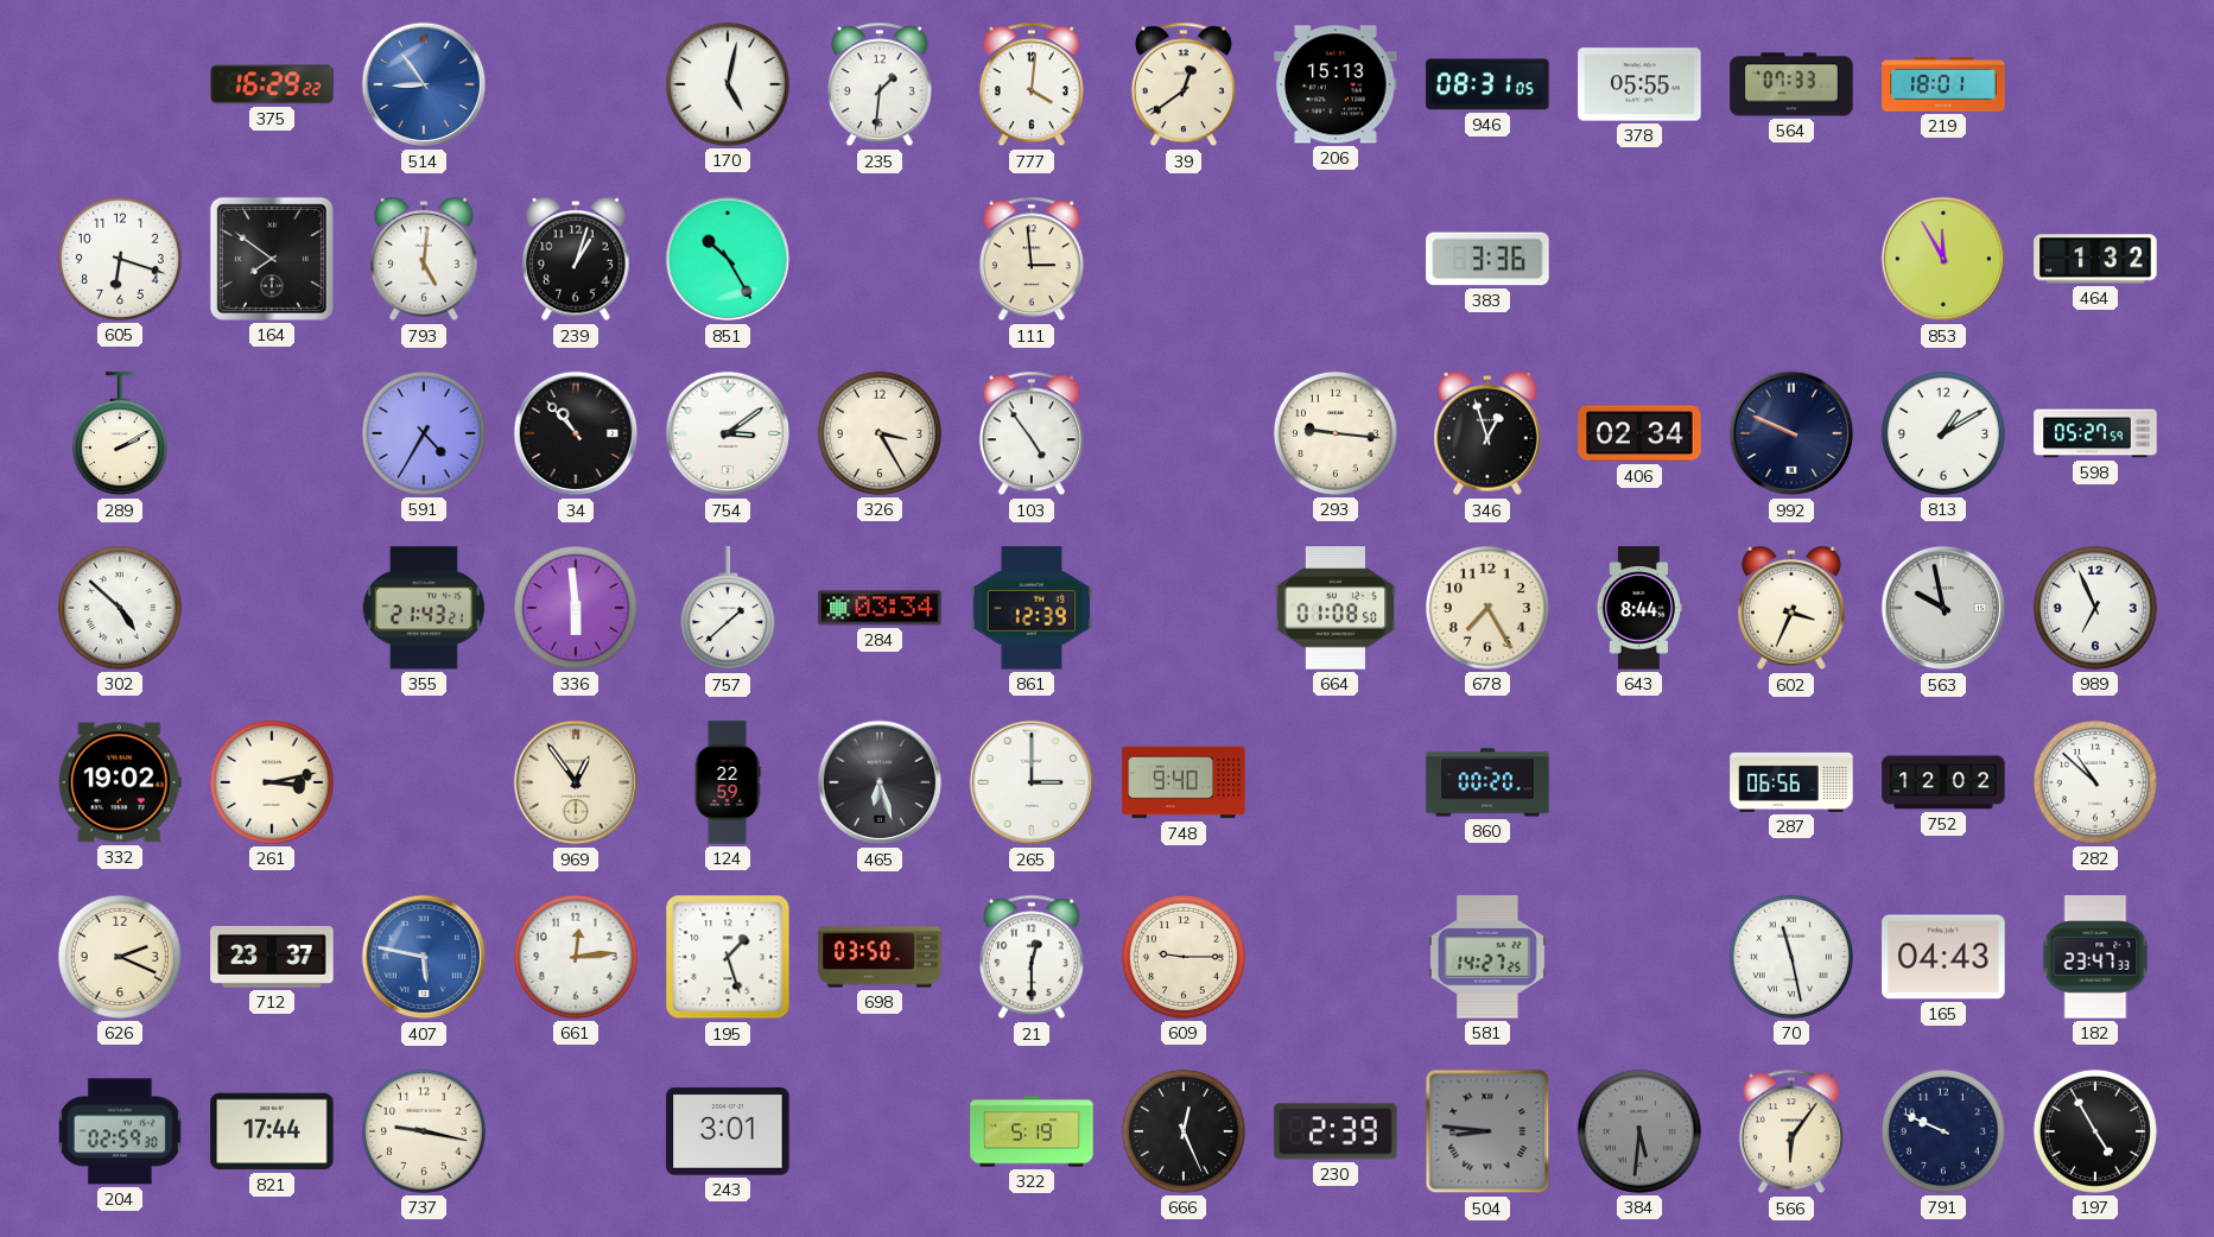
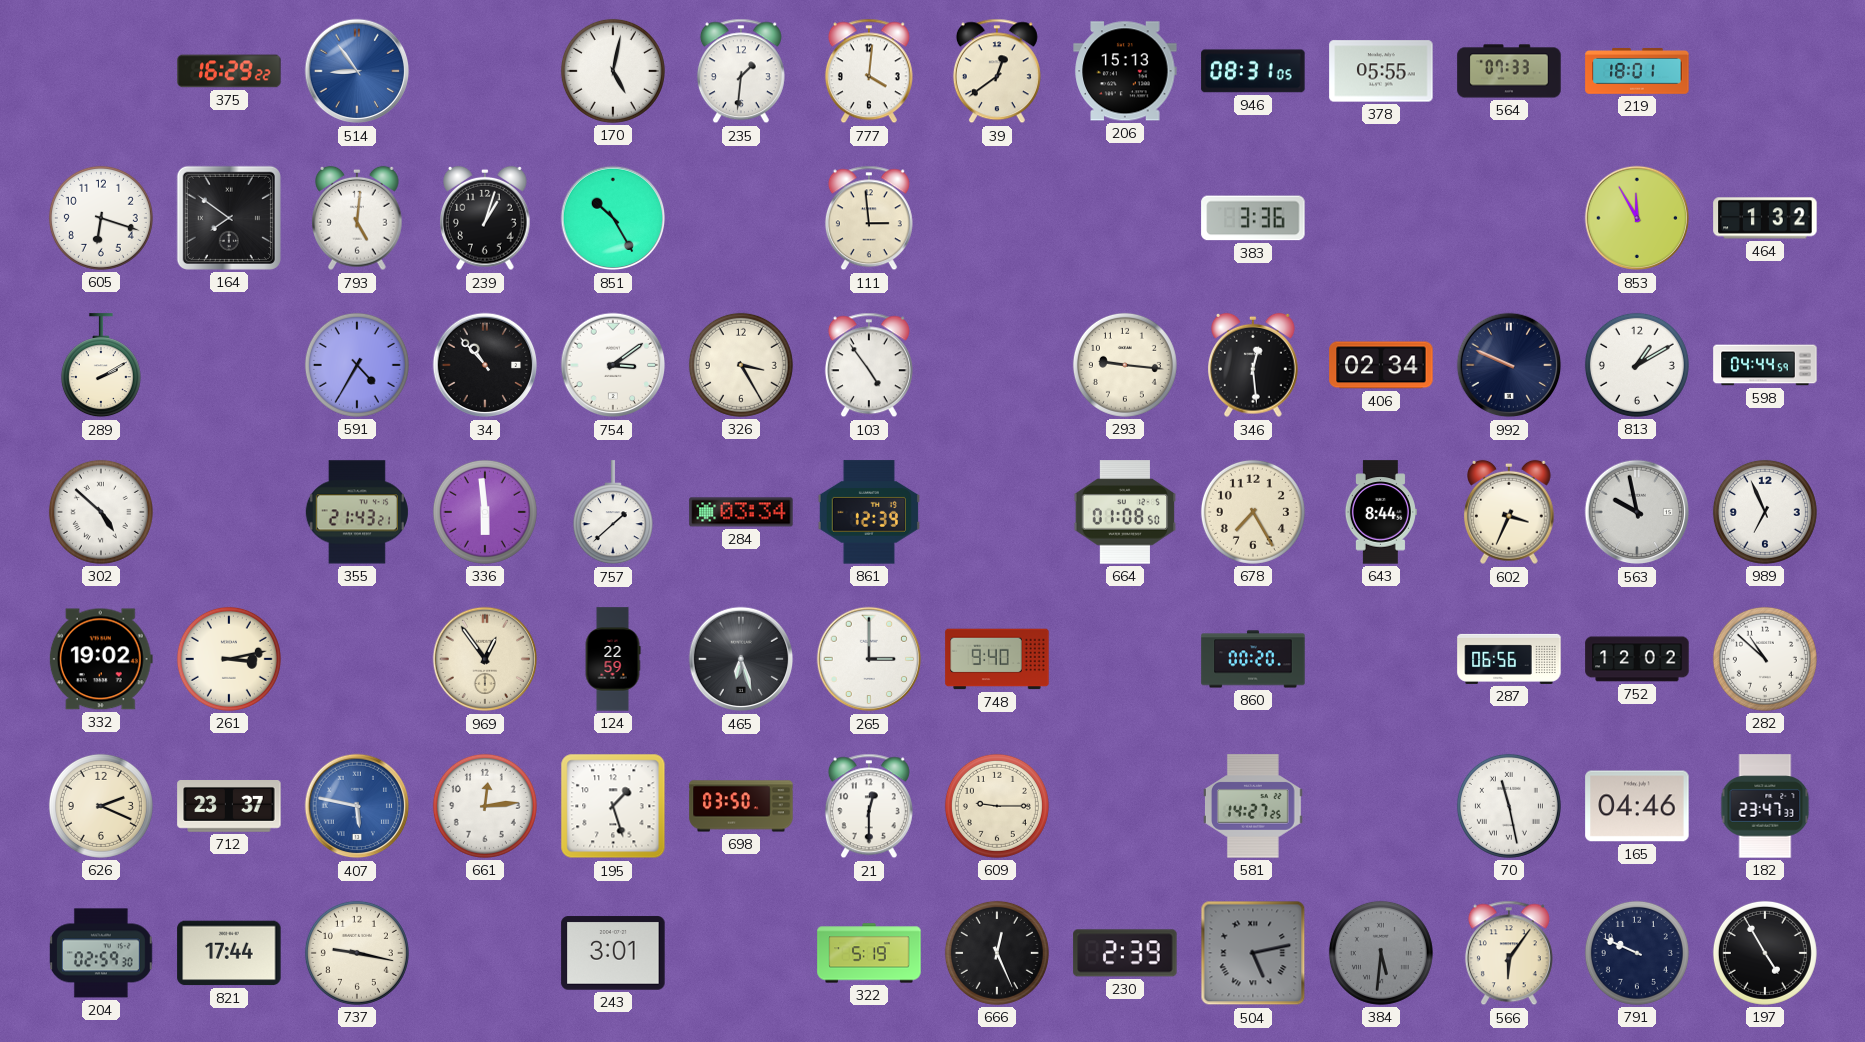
346: 12:57 -> 12:29
598: 05:27 -> 04:44
165: 04:43 -> 04:46
504: 8:46 -> 5:13
